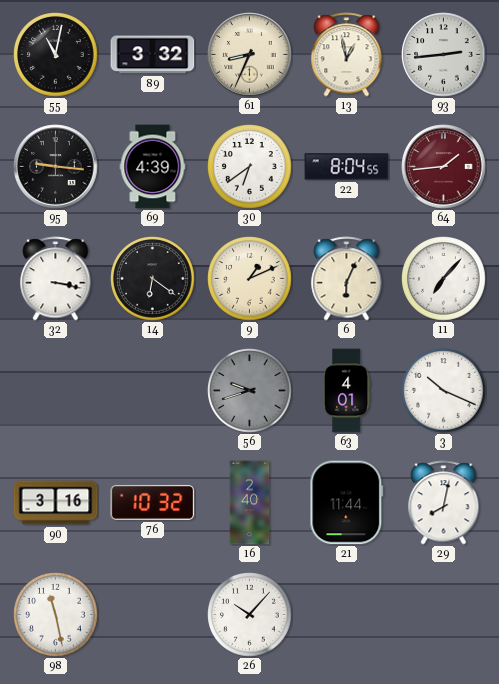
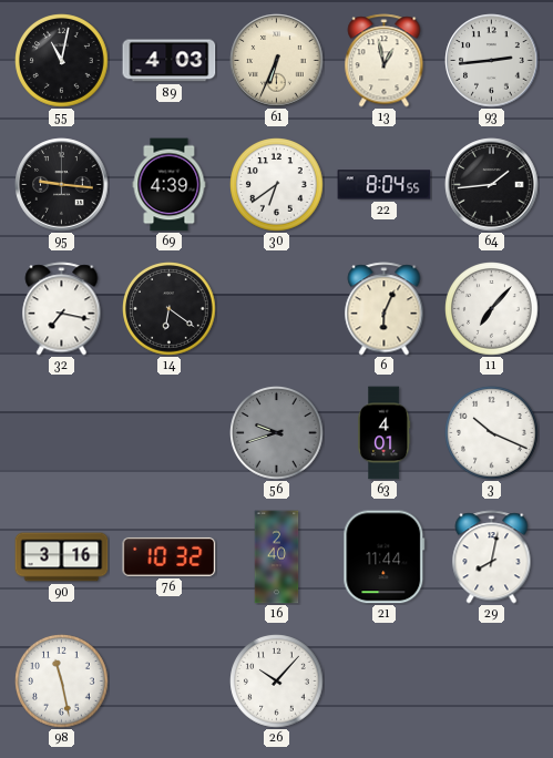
89: 3:32 -> 4:03
61: 8:34 -> 6:34
64 dial: burgundy -> black
32: 3:17 -> 7:17
9: 1:11 -> none
